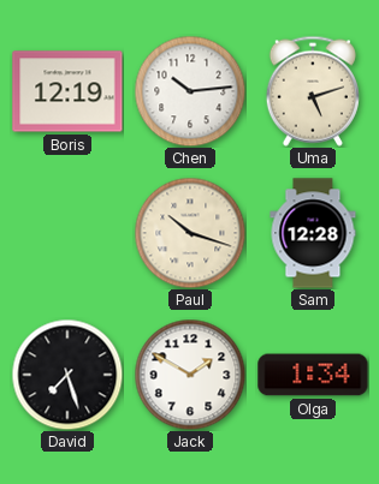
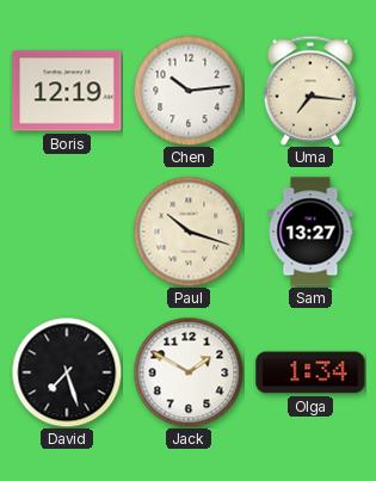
Uma: 5:12 -> 7:16
Sam: 12:28 -> 13:27
